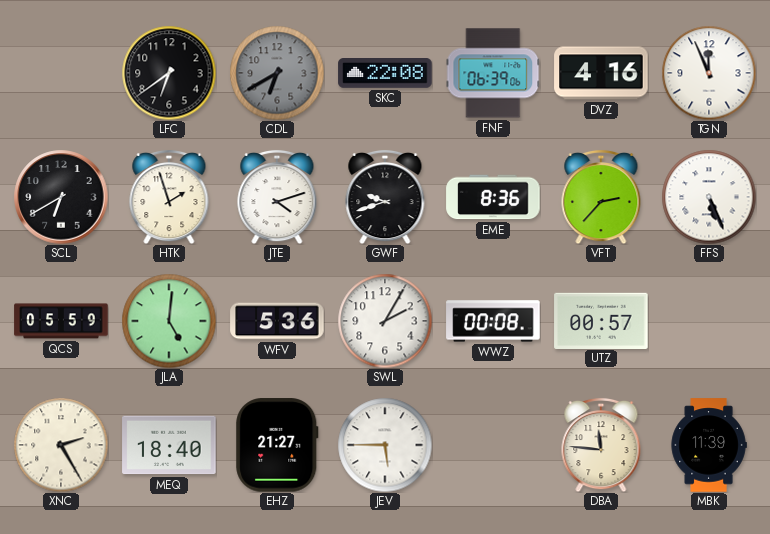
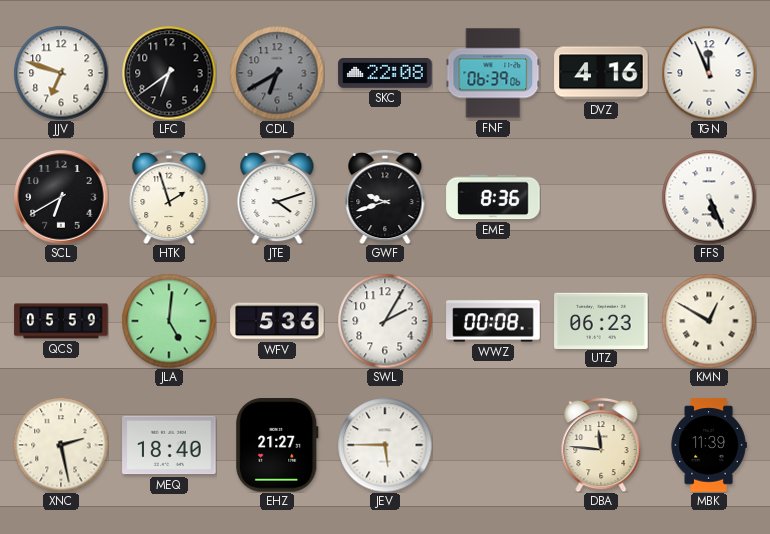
JJV: none -> 6:48
VFT: 2:37 -> none
UTZ: 00:57 -> 06:23
KMN: none -> 12:50
XNC: 2:25 -> 2:28
